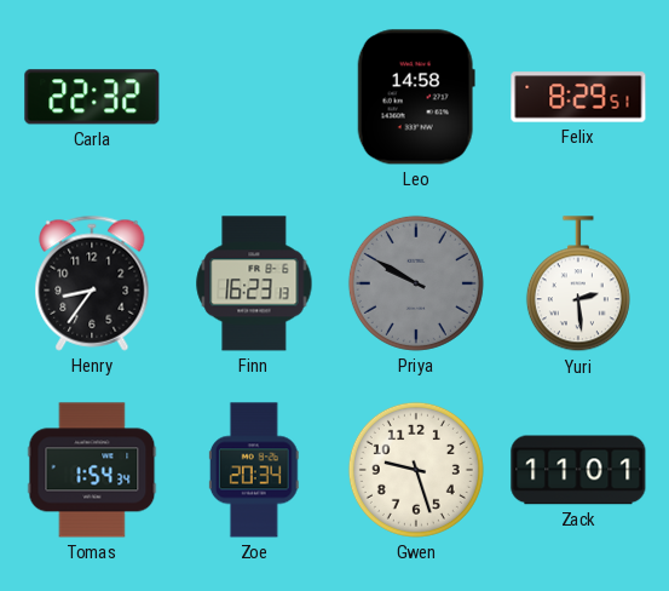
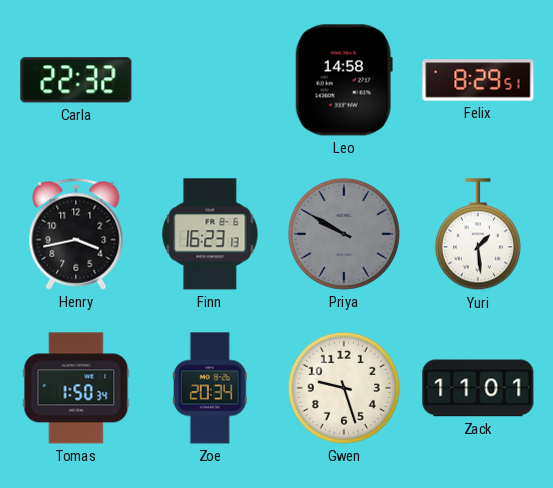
Henry: 8:36 -> 3:43
Yuri: 2:29 -> 1:29
Tomas: 1:54 -> 1:50
